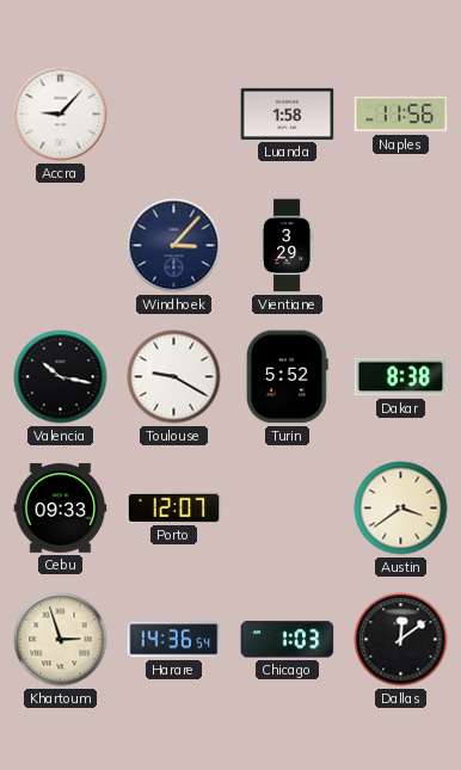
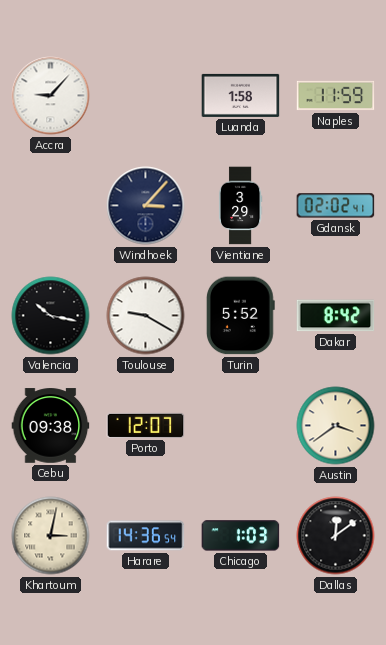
Naples: 11:56 -> 11:59
Gdansk: none -> 02:02
Dakar: 8:38 -> 8:42
Cebu: 09:33 -> 09:38
Khartoum: 2:57 -> 3:02
